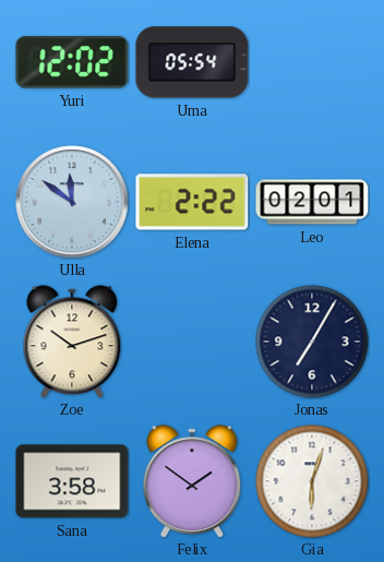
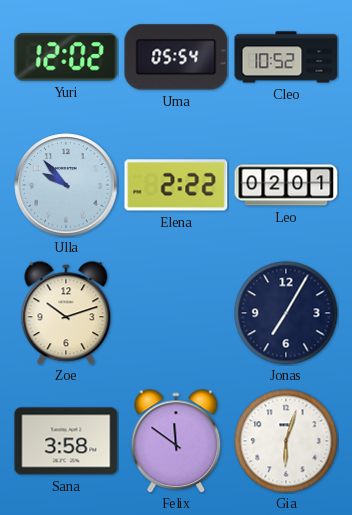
Cleo: none -> 10:52
Ulla: 11:51 -> 9:53
Felix: 1:51 -> 11:51
